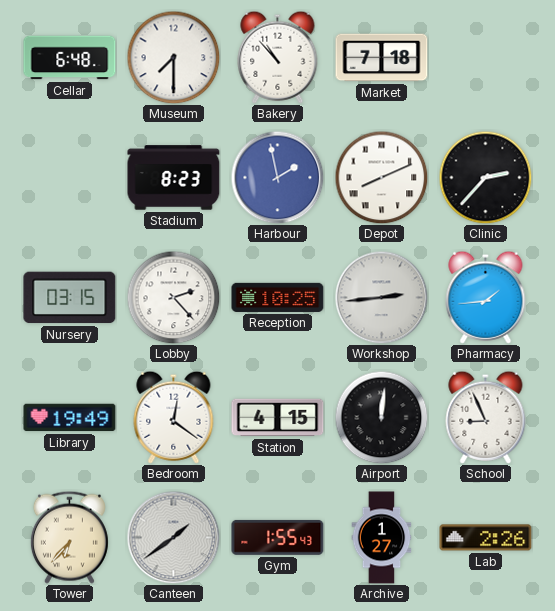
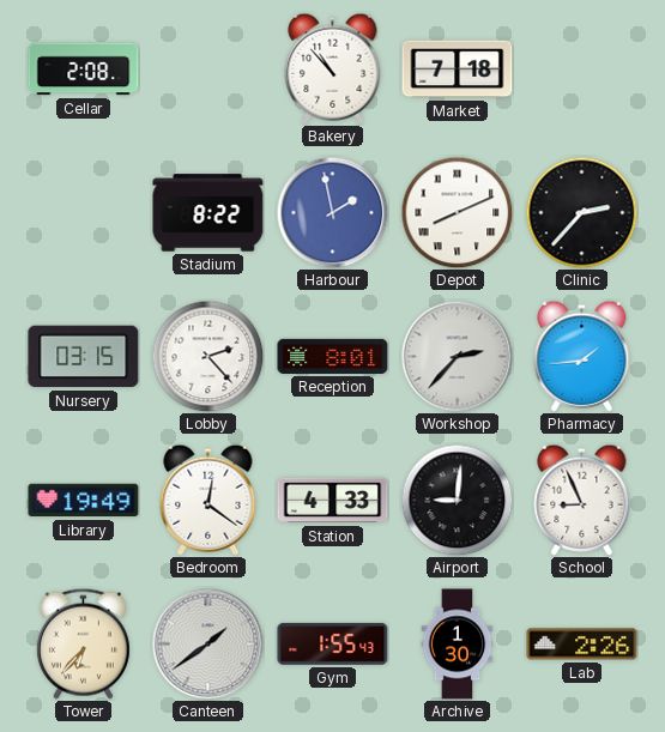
Cellar: 6:48 -> 2:08
Museum: 7:30 -> none
Stadium: 8:23 -> 8:22
Reception: 10:25 -> 8:01
Workshop: 2:44 -> 2:37
Station: 4:15 -> 4:33
Airport: 12:01 -> 9:01
Archive: 1:27 -> 1:30
